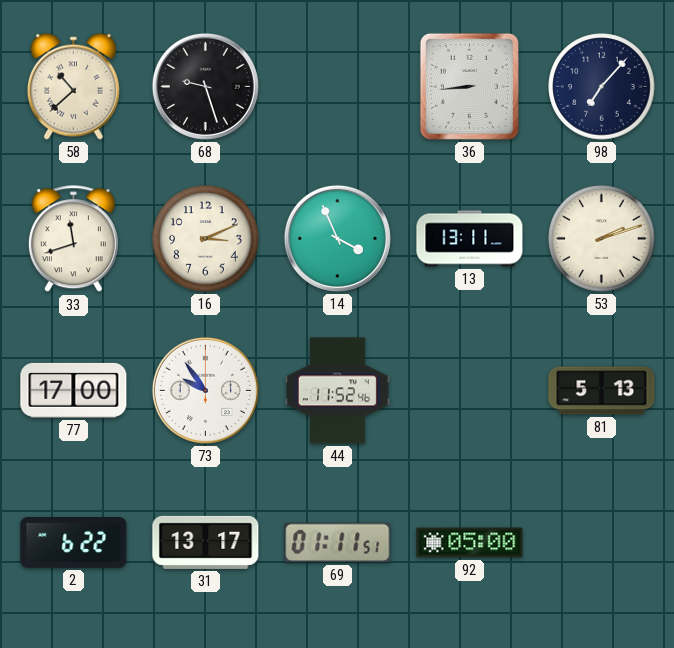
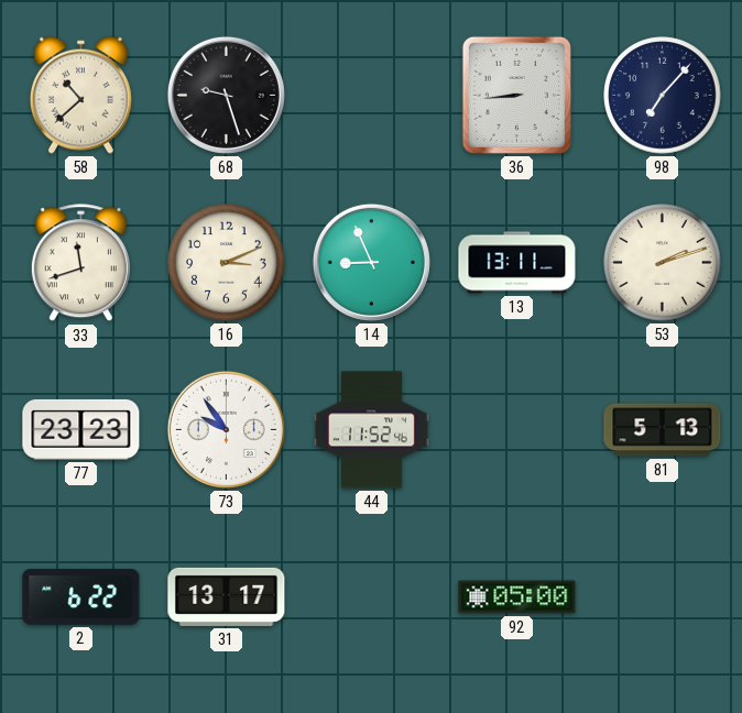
14: 3:56 -> 8:56
77: 17:00 -> 23:23
69: 01:11 -> none
